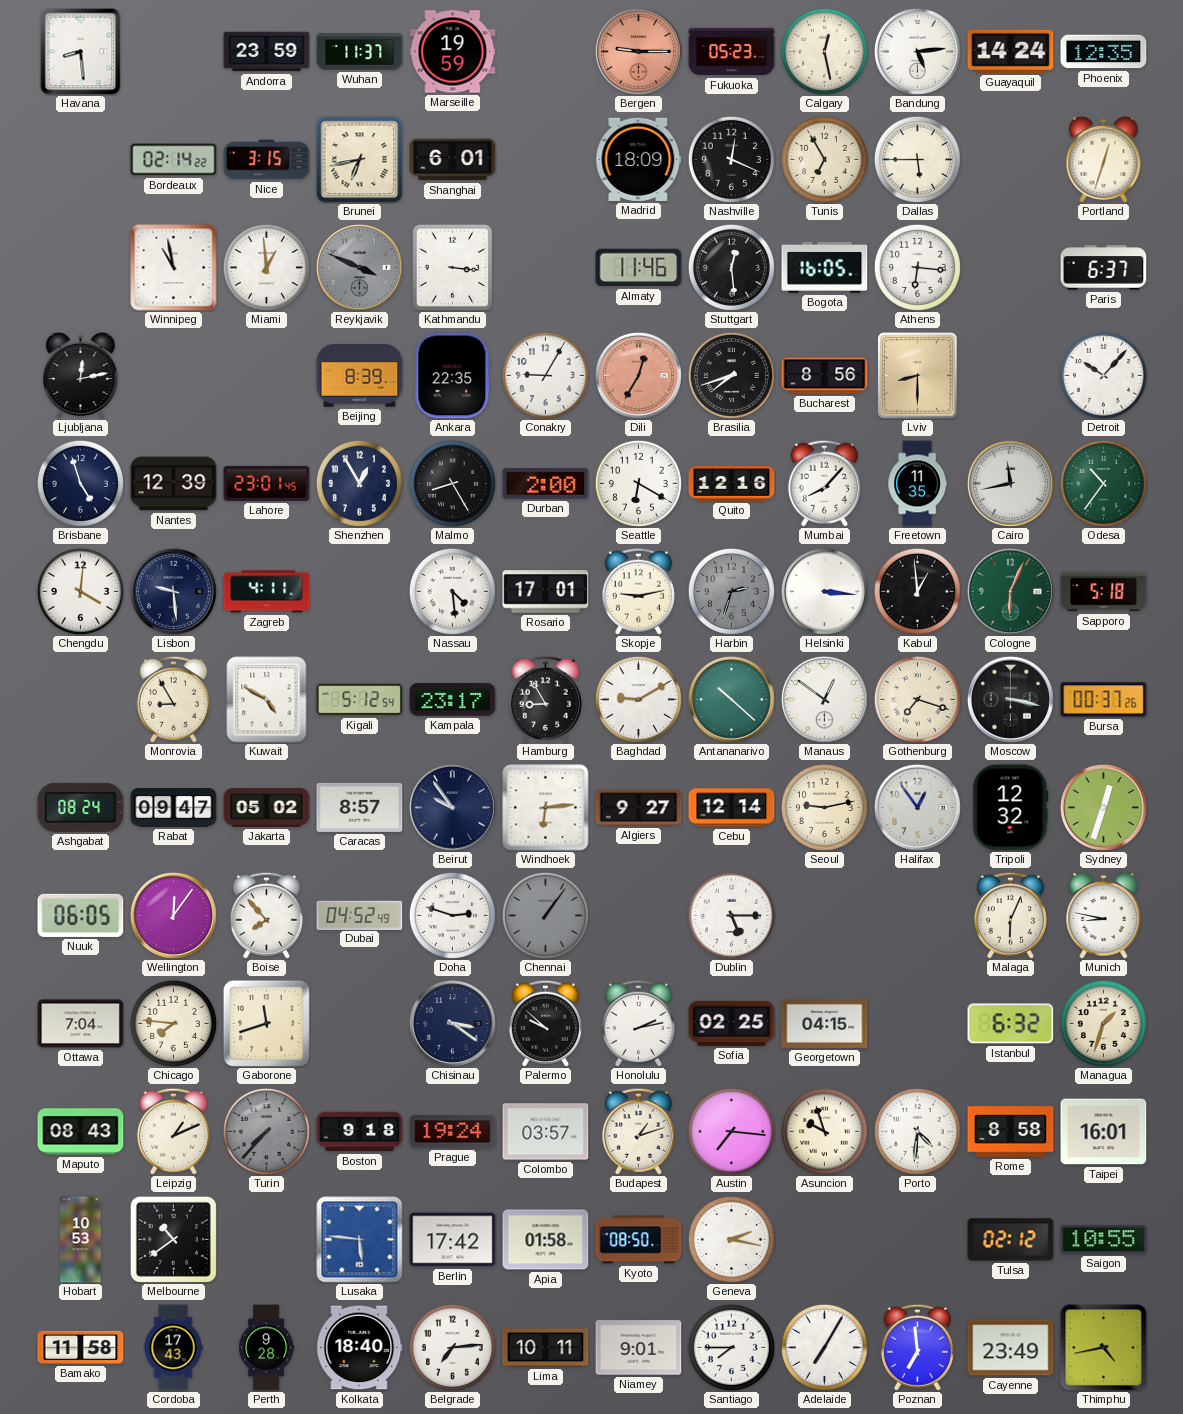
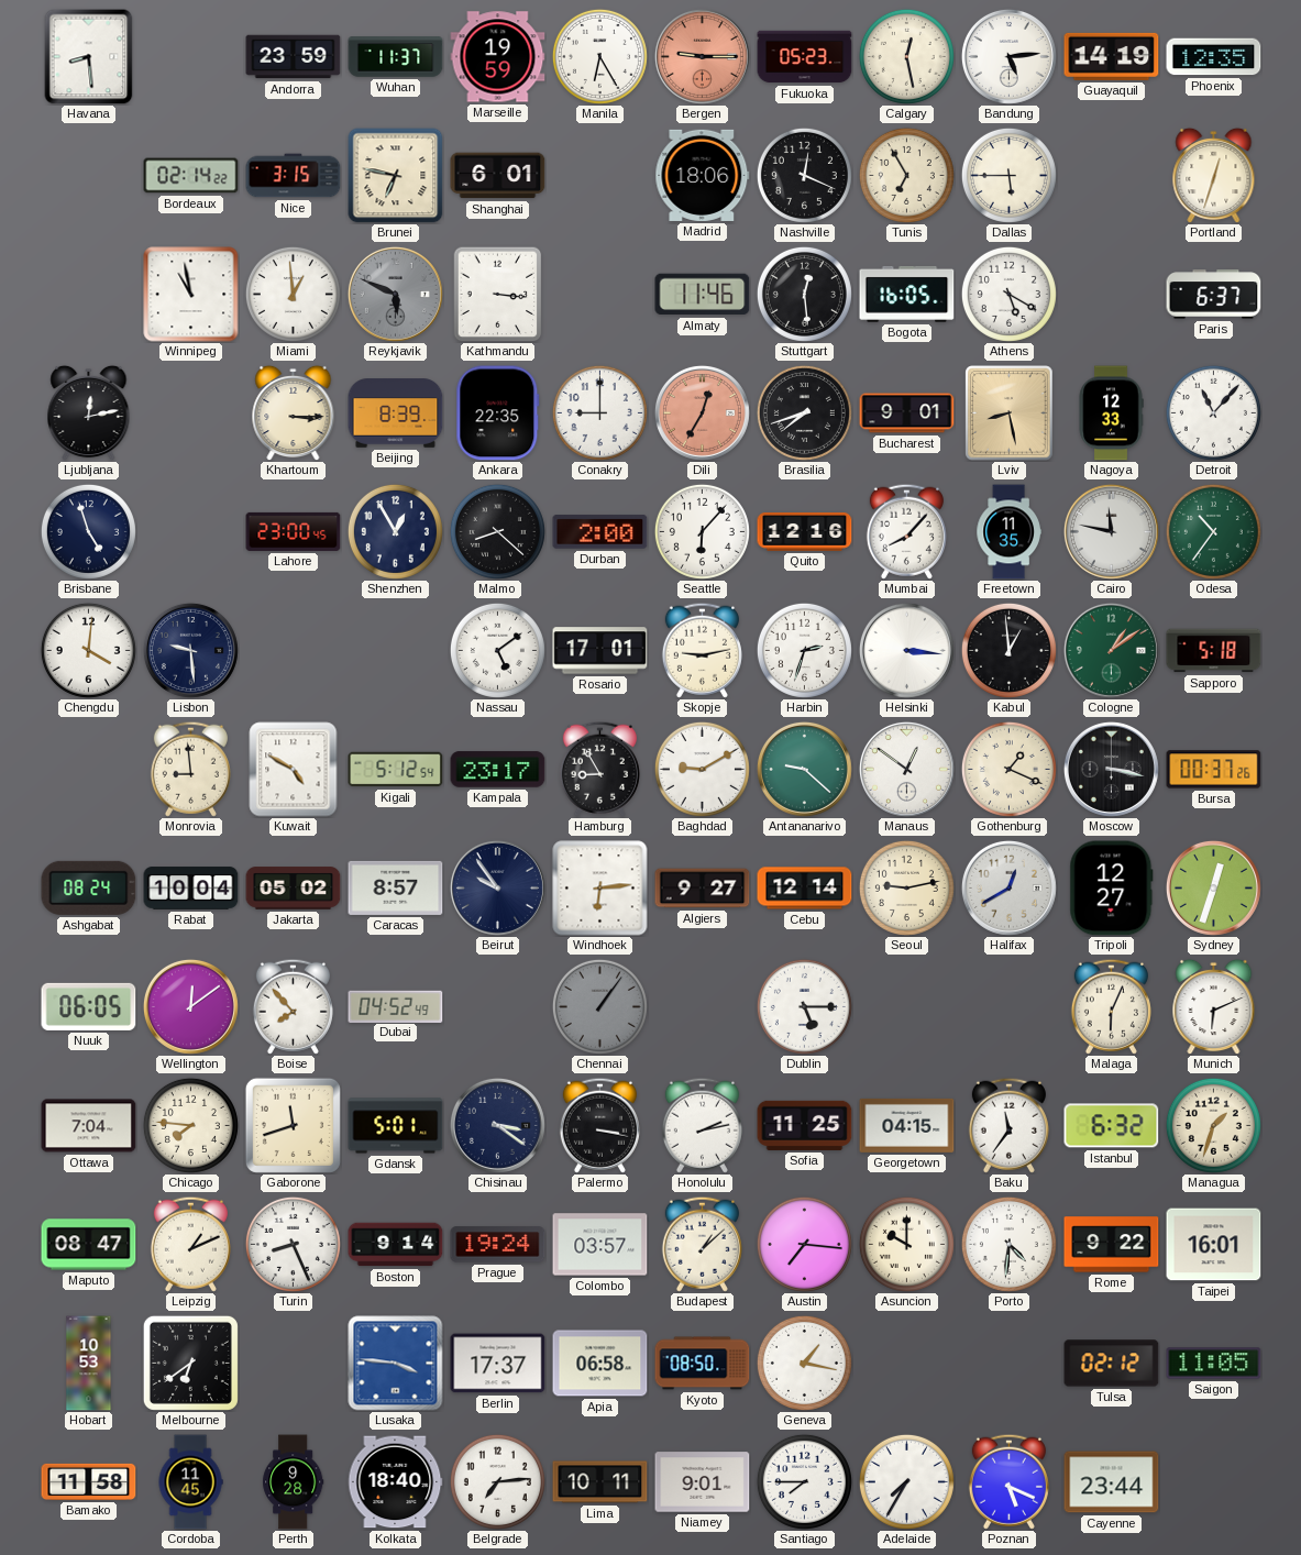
Manila: none -> 6:25
Guayaquil: 14:24 -> 14:19
Brunei: 6:43 -> 6:47
Madrid: 18:09 -> 18:06
Reykjavik: 3:49 -> 5:49
Athens: 6:16 -> 5:20
Khartoum: none -> 3:15
Conakry: 9:05 -> 9:00
Bucharest: 8:56 -> 9:01
Lviv: 8:30 -> 8:28
Nagoya: none -> 12:33
Detroit: 10:07 -> 11:07
Nantes: 12:39 -> none
Lahore: 23:01 -> 23:00
Malmo: 8:25 -> 8:22
Seattle: 6:20 -> 6:07
Cairo: 11:43 -> 11:47
Zagreb: 4:11 -> none
Nassau: 4:29 -> 5:09
Harbin dial: grey -> white
Cologne: 6:04 -> 1:09
Monrovia: 8:55 -> 8:59
Antananarivo: 10:22 -> 9:22
Gothenburg: 7:18 -> 1:19
Rabat: 09:47 -> 10:04
Halifax: 12:54 -> 12:40
Tripoli: 12:32 -> 12:27
Wellington: 12:06 -> 12:09
Doha: 2:48 -> none
Munich: 8:47 -> 6:11
Gdansk: none -> 5:01
Palermo: 9:52 -> 3:17
Sofia: 02:25 -> 11:25
Baku: none -> 11:36
Maputo: 08:43 -> 08:47
Turin: 7:37 -> 8:26
Turin dial: grey -> white
Boston: 9:18 -> 9:14
Budapest: 1:12 -> 1:08
Asuncion: 9:57 -> 10:00
Rome: 8:58 -> 9:22
Melbourne: 10:39 -> 6:39
Lusaka: 5:46 -> 3:46
Berlin: 17:42 -> 17:37
Apia: 01:58 -> 06:58
Geneva: 2:17 -> 1:17
Saigon: 10:55 -> 11:05
Cordoba: 17:43 -> 11:45
Adelaide: 7:05 -> 7:35
Poznan: 6:59 -> 5:19
Cayenne: 23:49 -> 23:44
Thimphu: 4:43 -> none
